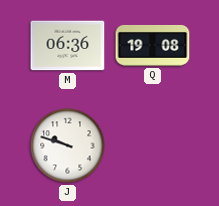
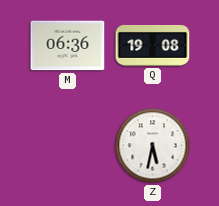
J: 9:48 -> none
Z: none -> 5:32
